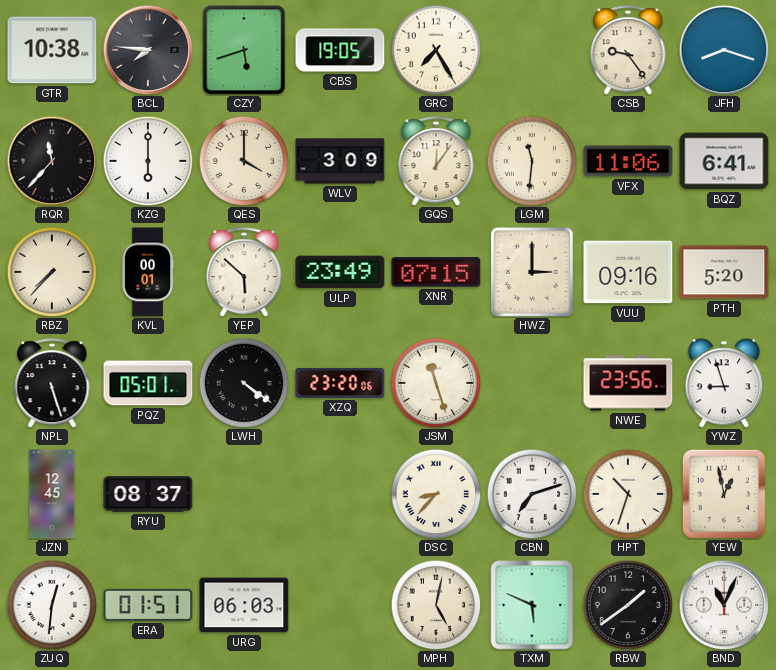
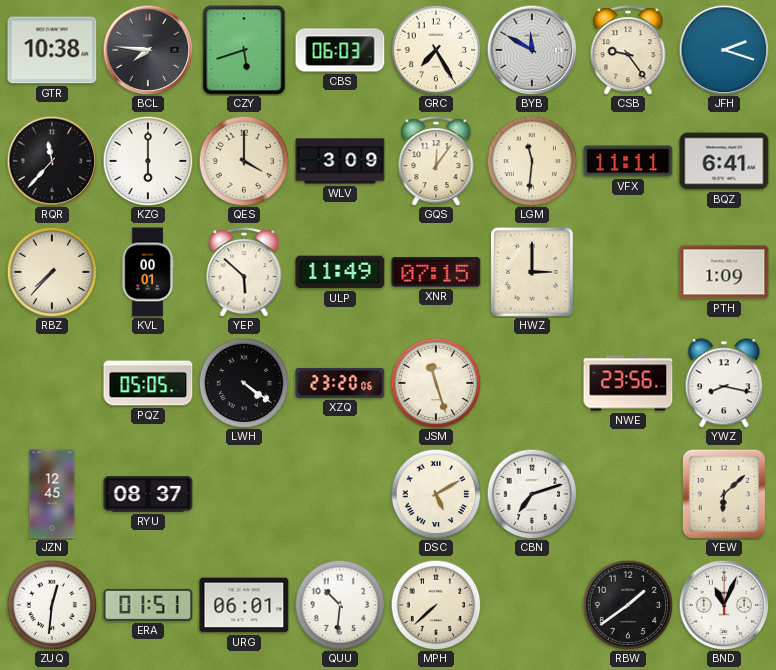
CBS: 19:05 -> 06:03
BYB: none -> 11:50
JFH: 8:18 -> 2:18
VFX: 11:06 -> 11:11
ULP: 23:49 -> 11:49
VUU: 09:16 -> none
PTH: 5:20 -> 1:09
NPL: 5:27 -> none
PQZ: 05:01 -> 05:05
YWZ: 8:57 -> 8:17
DSC: 8:37 -> 5:10
HPT: 10:33 -> none
YEW: 12:58 -> 6:08
URG: 06:03 -> 06:01
QUU: none -> 10:31
MPH: 5:02 -> 7:38
TXM: 5:49 -> none
